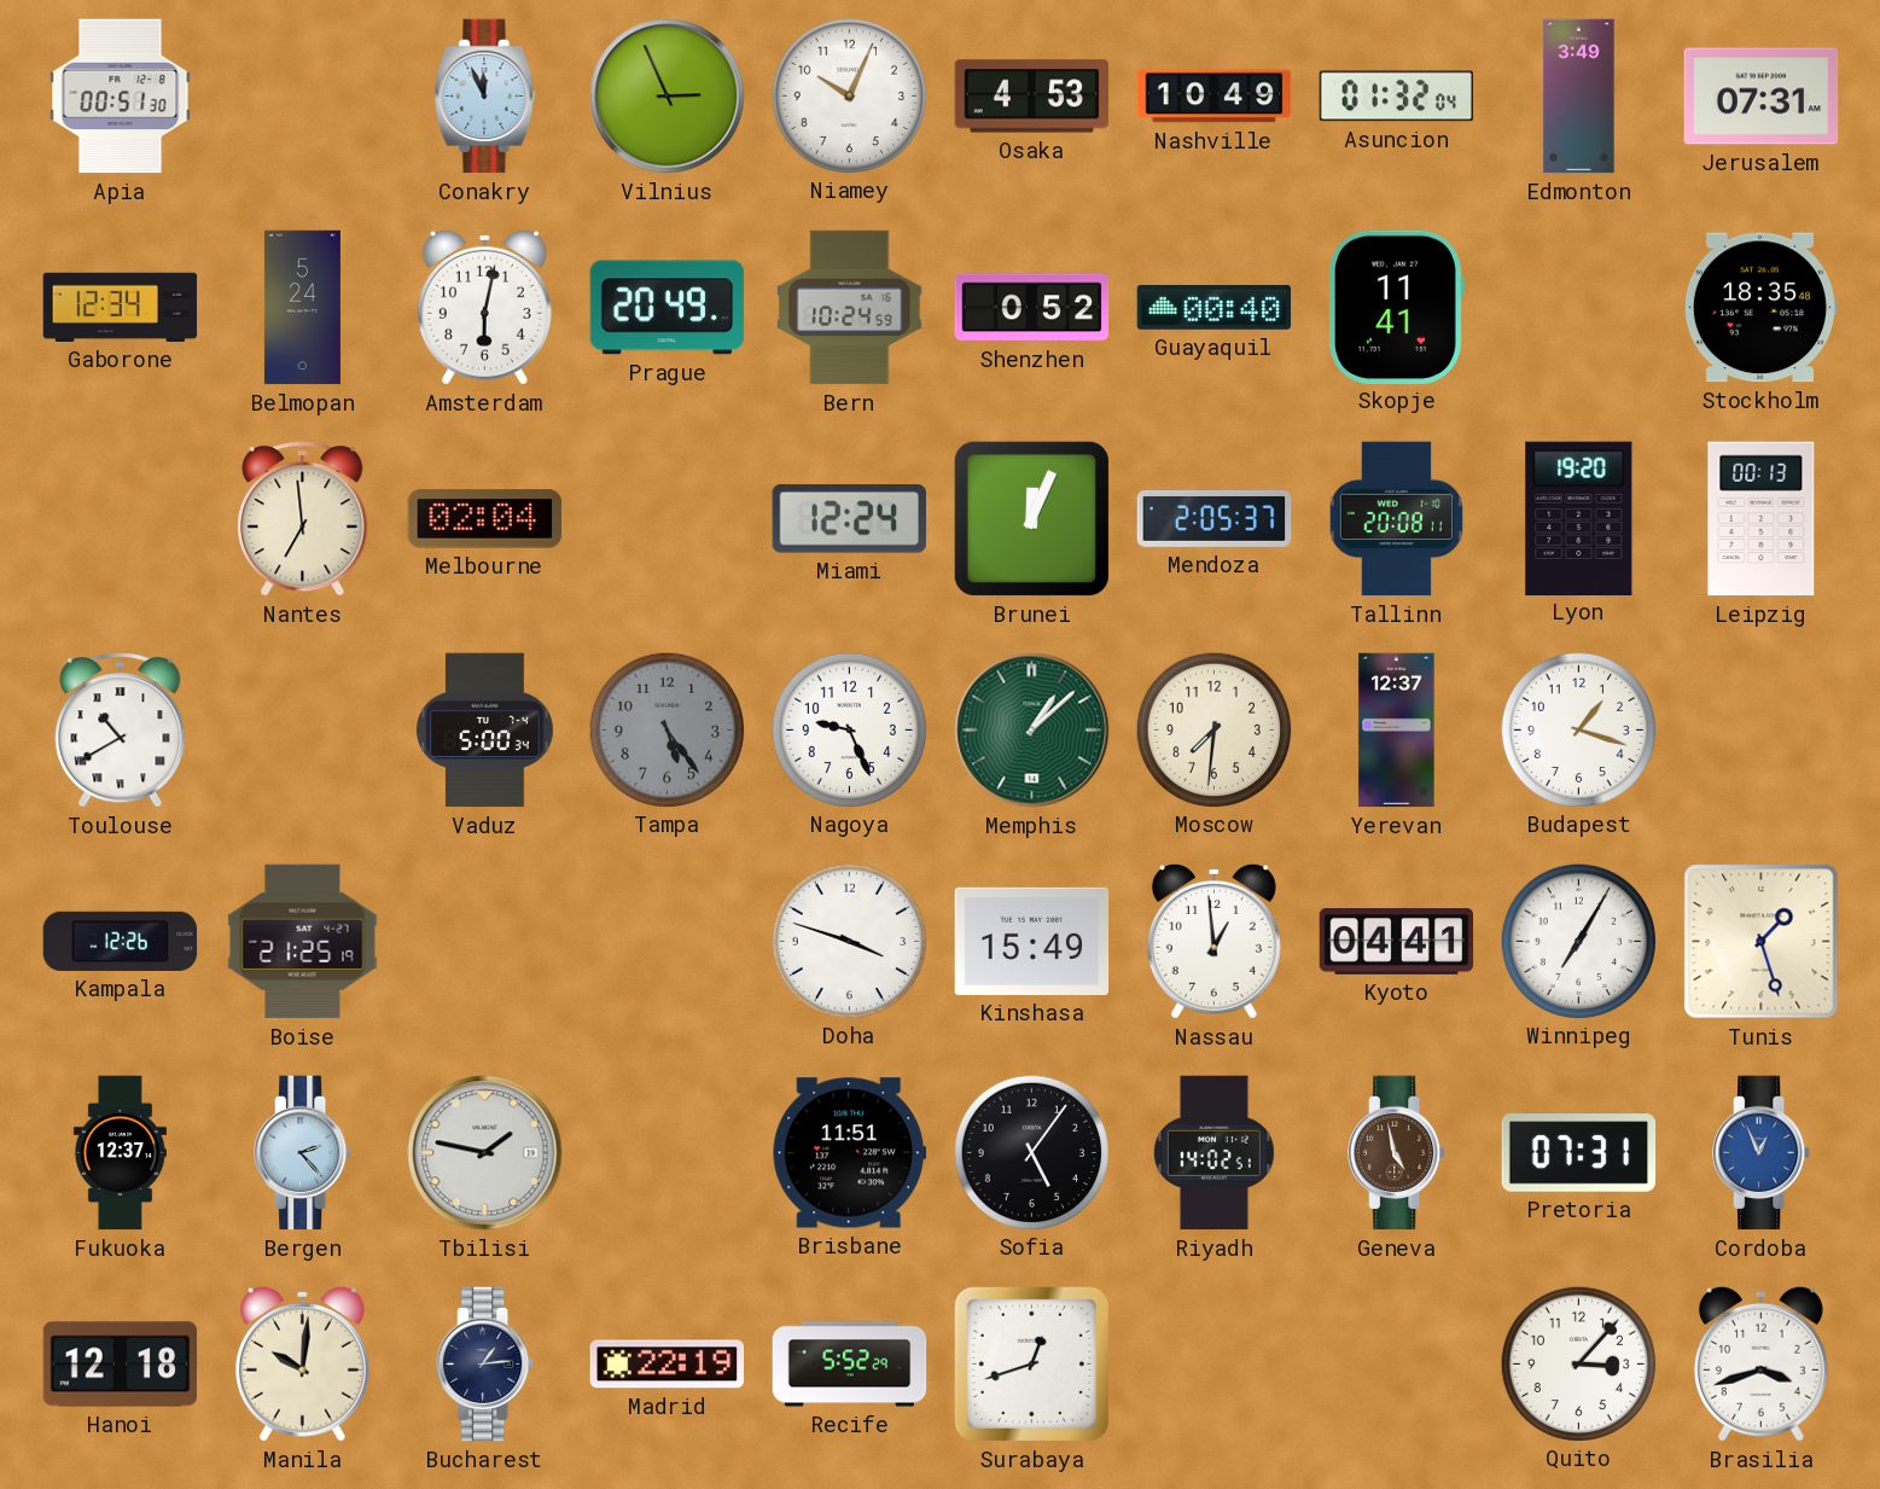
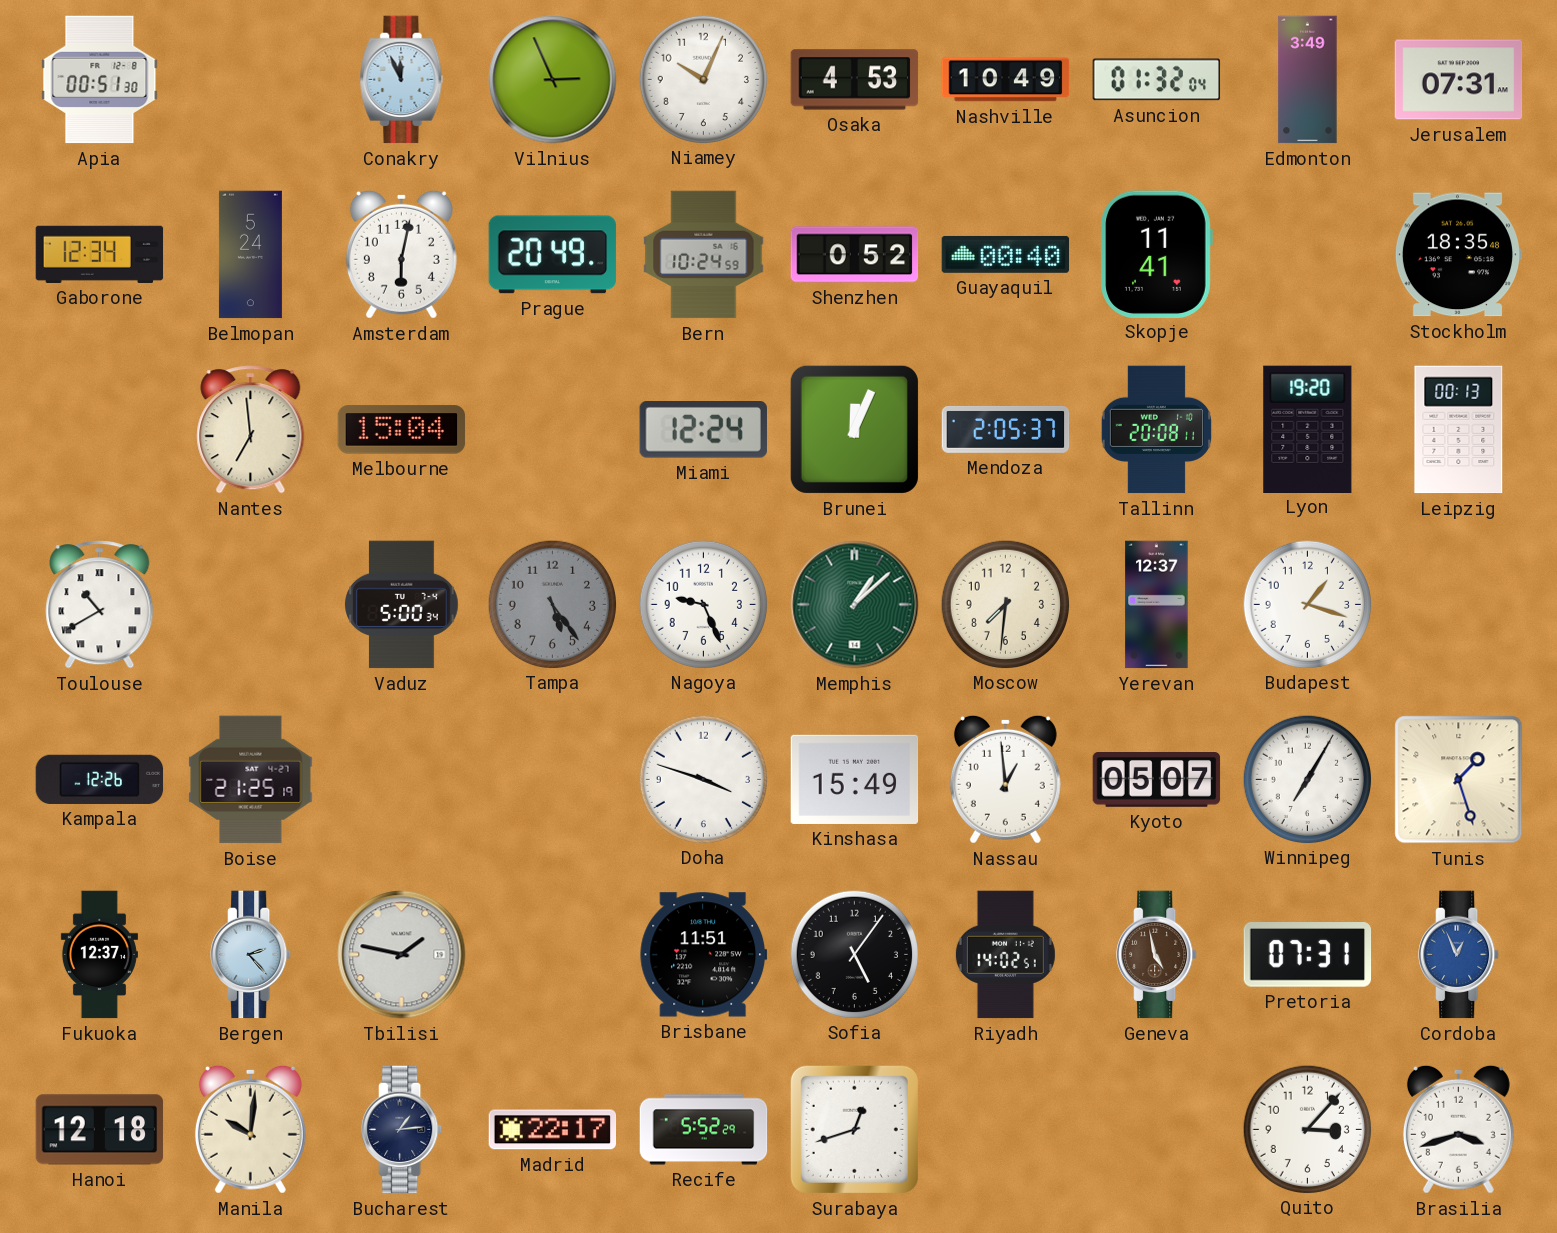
Melbourne: 02:04 -> 15:04
Kyoto: 04:41 -> 05:07
Madrid: 22:19 -> 22:17
